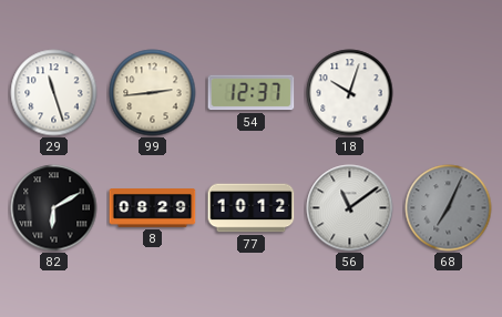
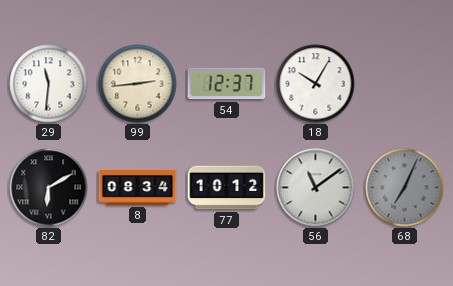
29: 11:27 -> 11:31
18: 10:03 -> 10:05
8: 08:29 -> 08:34
